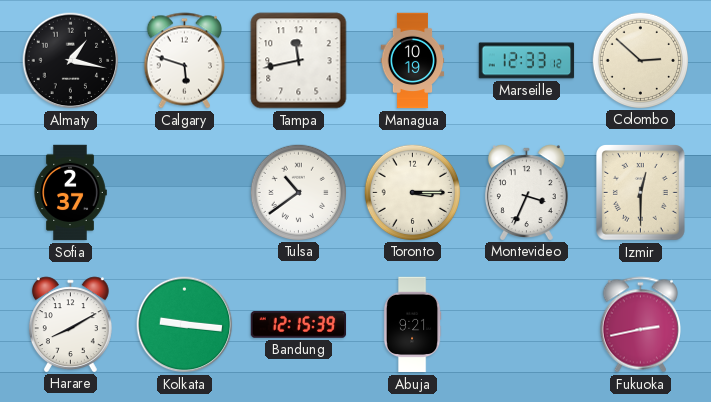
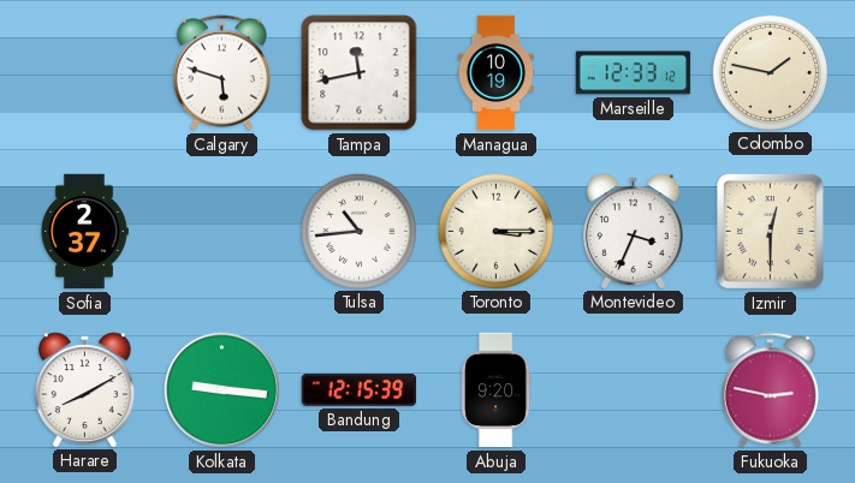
Almaty: 1:17 -> none
Colombo: 2:52 -> 1:47
Tulsa: 10:39 -> 10:44
Abuja: 9:21 -> 9:20
Fukuoka: 2:43 -> 2:47
